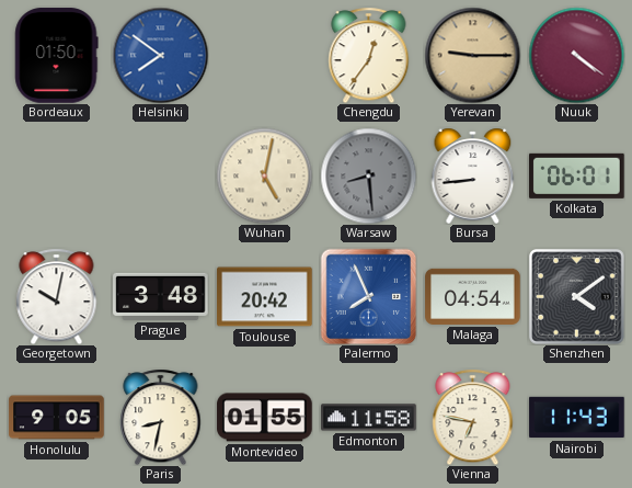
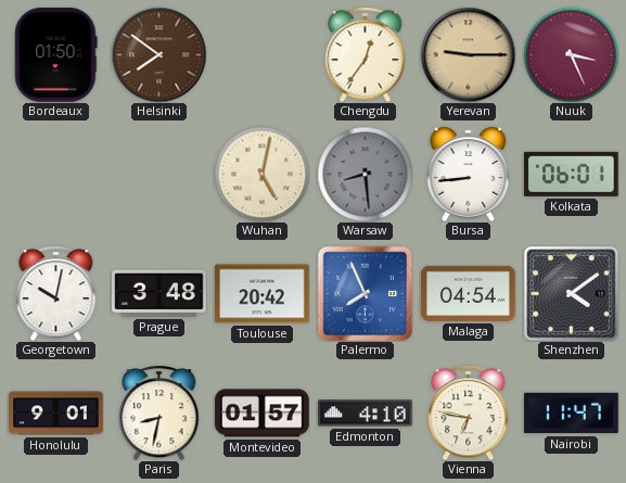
Helsinki dial: blue -> brown
Nuuk: 4:21 -> 3:26
Honolulu: 9:05 -> 9:01
Montevideo: 01:55 -> 01:57
Edmonton: 11:58 -> 4:10
Nairobi: 11:43 -> 11:47
